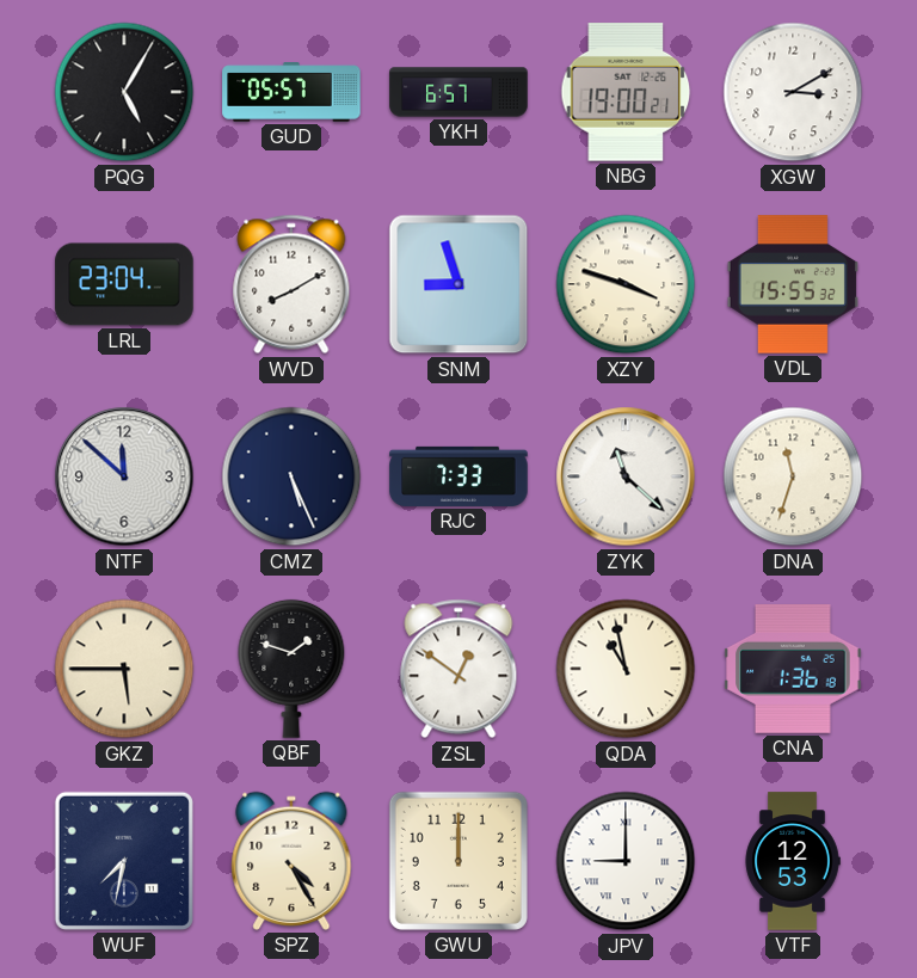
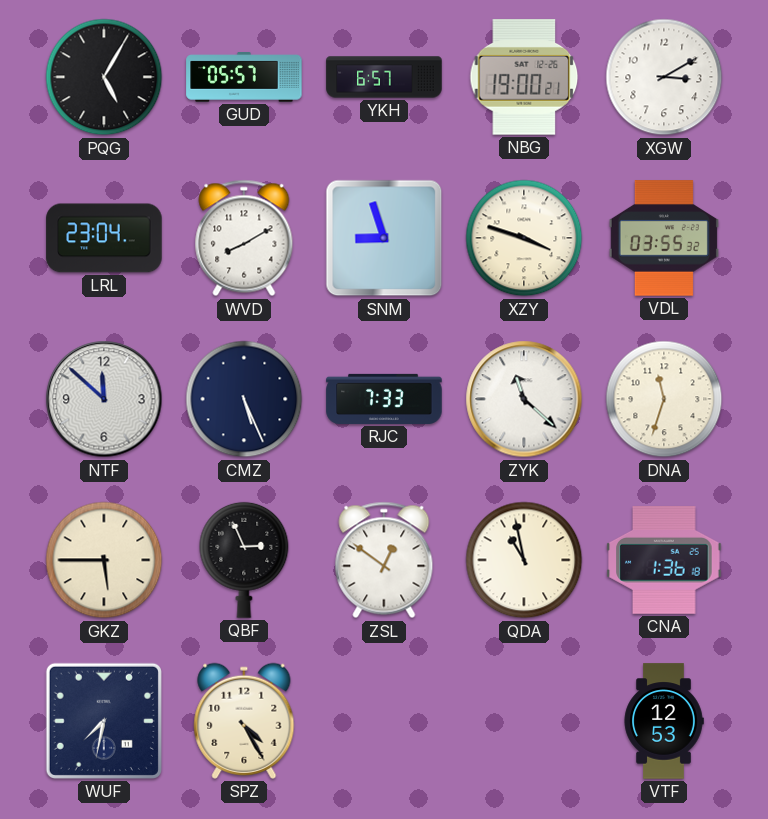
VDL: 15:55 -> 03:55
QBF: 1:48 -> 2:56
GWU: 12:00 -> none
JPV: 9:00 -> none
